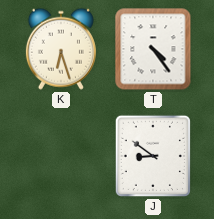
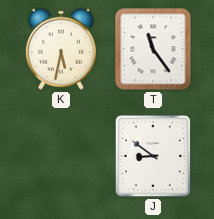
K: 6:27 -> 5:32
T: 4:24 -> 11:24
